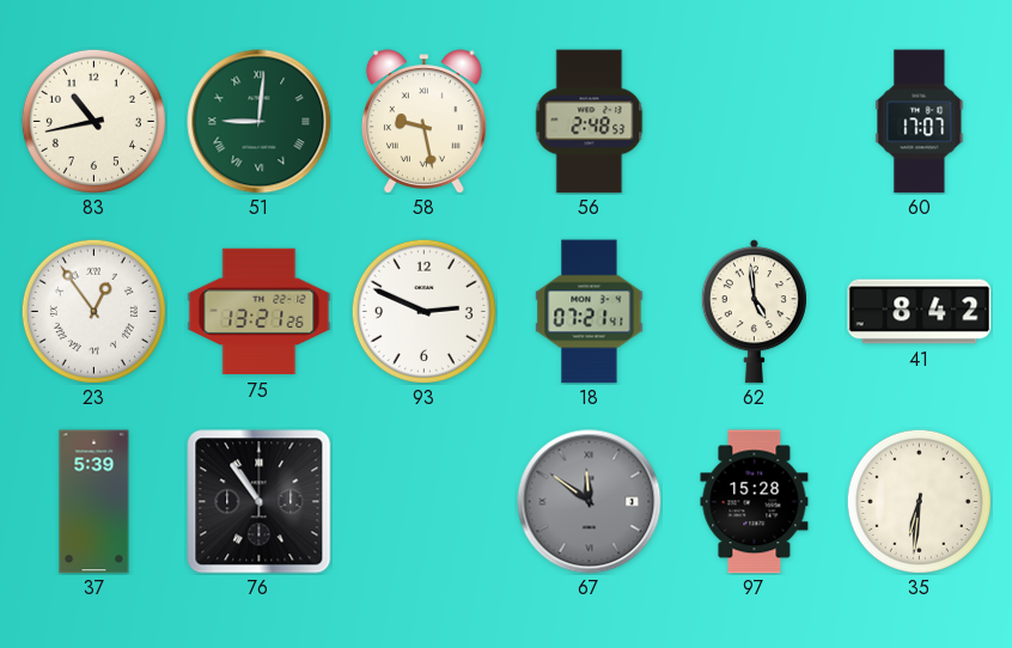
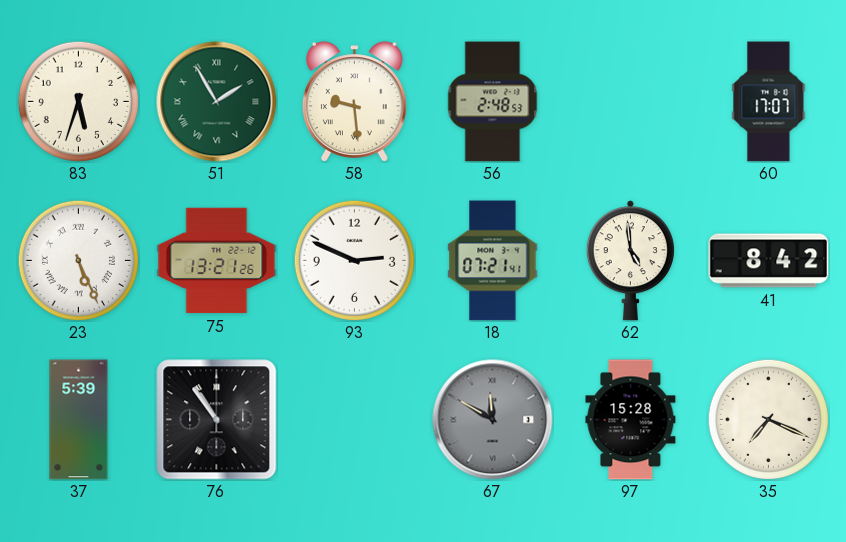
83: 10:43 -> 5:33
51: 9:01 -> 1:55
58: 9:28 -> 9:29
23: 12:54 -> 5:26
67: 11:51 -> 11:50
35: 6:31 -> 7:19
